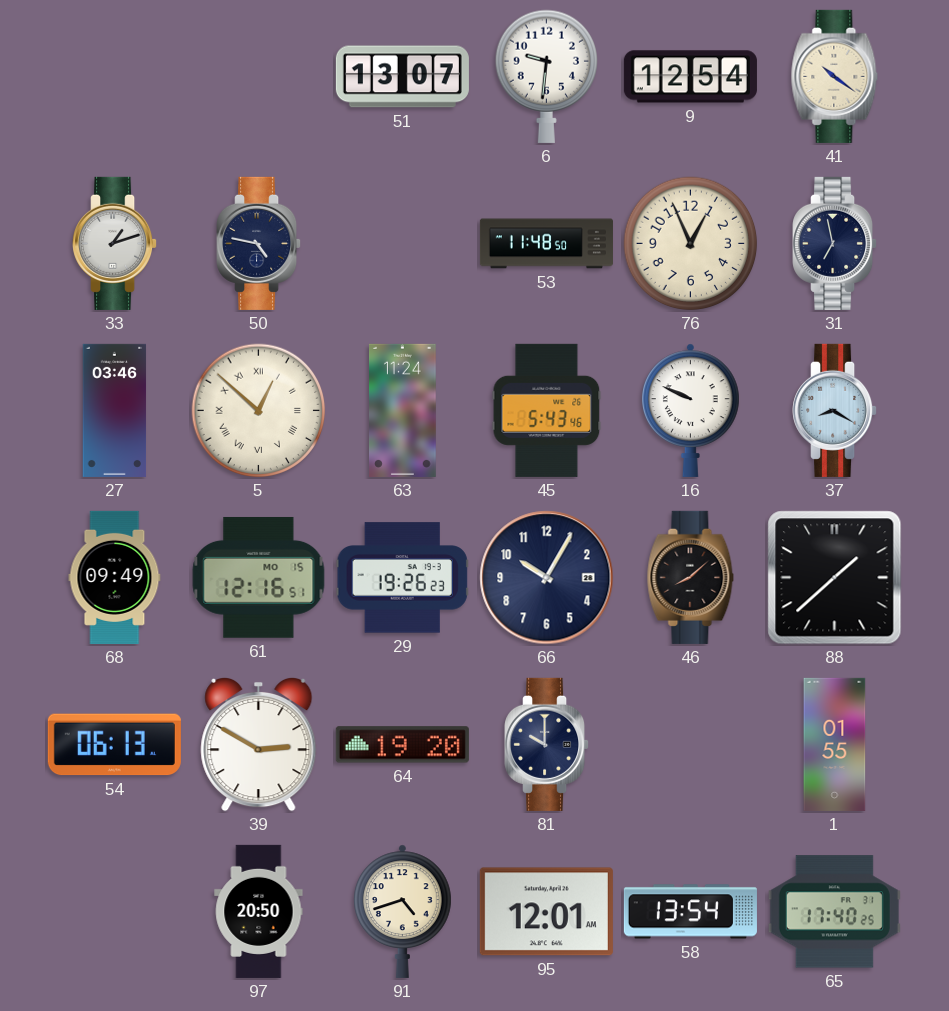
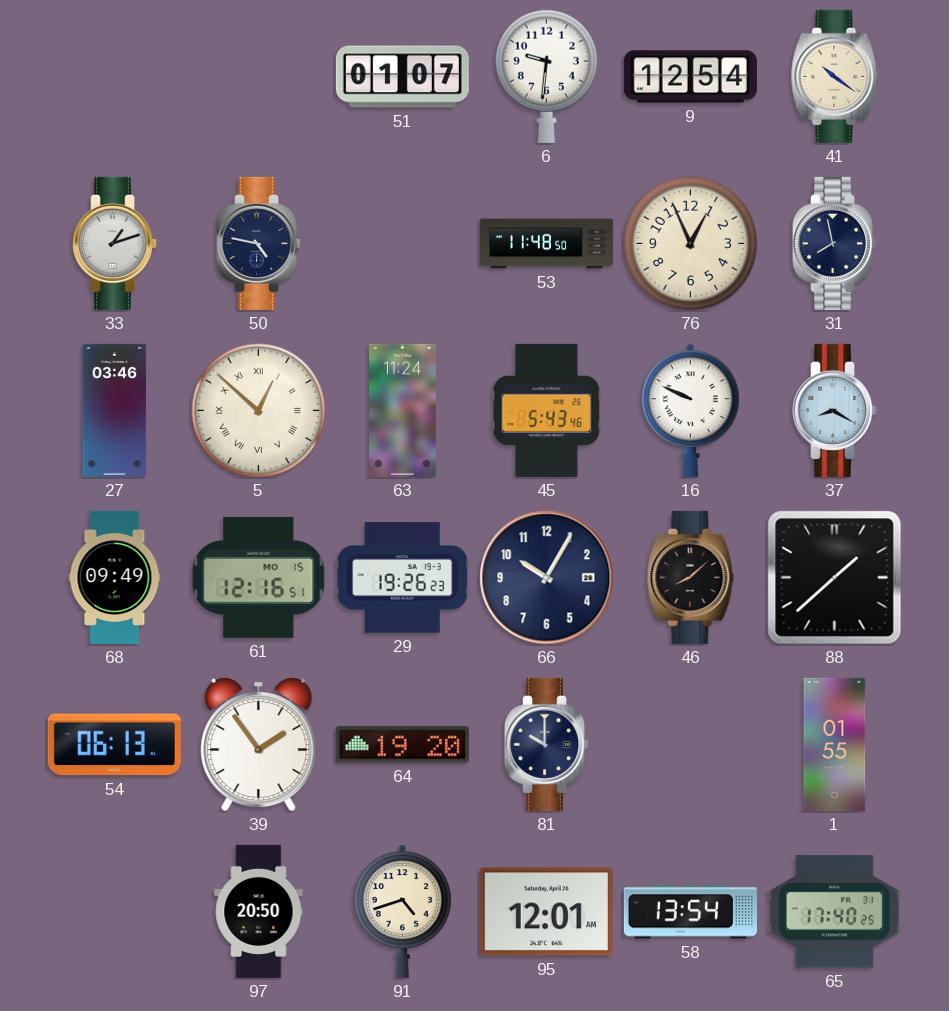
51: 13:07 -> 01:07
31: 6:58 -> 7:58
39: 2:50 -> 1:54
